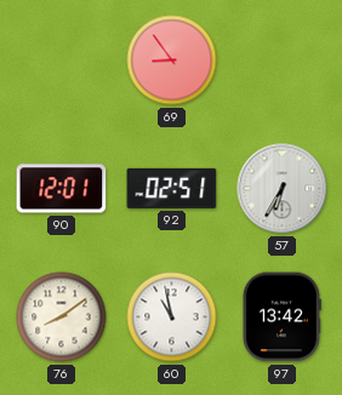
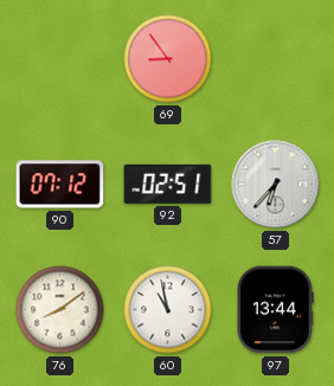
90: 12:01 -> 07:12
57: 6:35 -> 6:37
97: 13:42 -> 13:44
